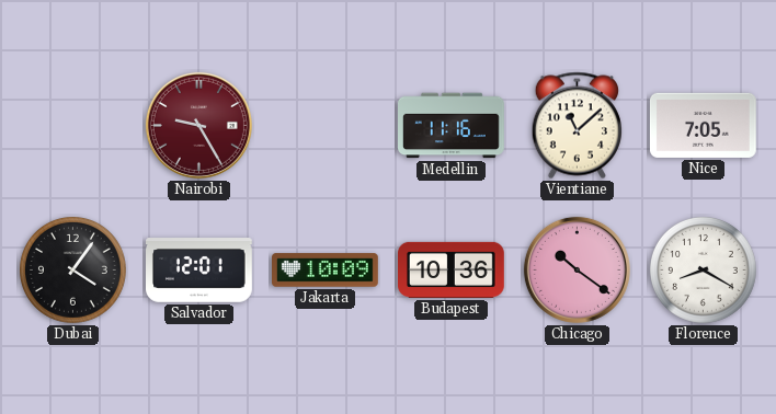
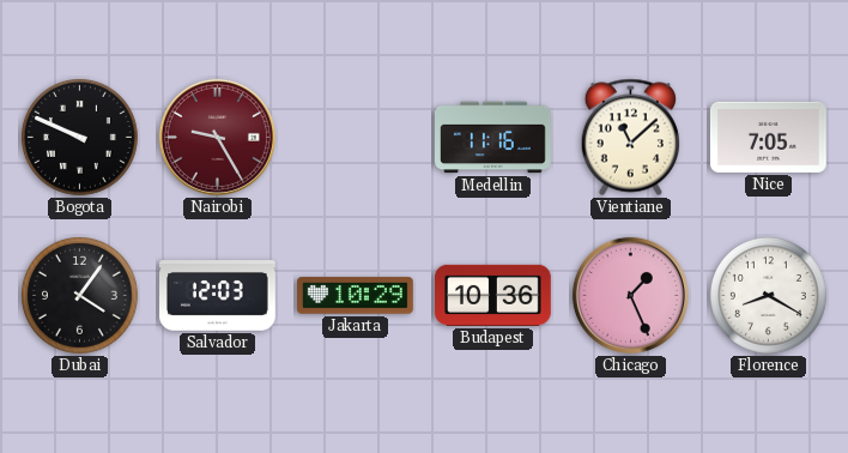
Bogota: none -> 9:49
Salvador: 12:01 -> 12:03
Jakarta: 10:09 -> 10:29
Chicago: 10:21 -> 1:26
